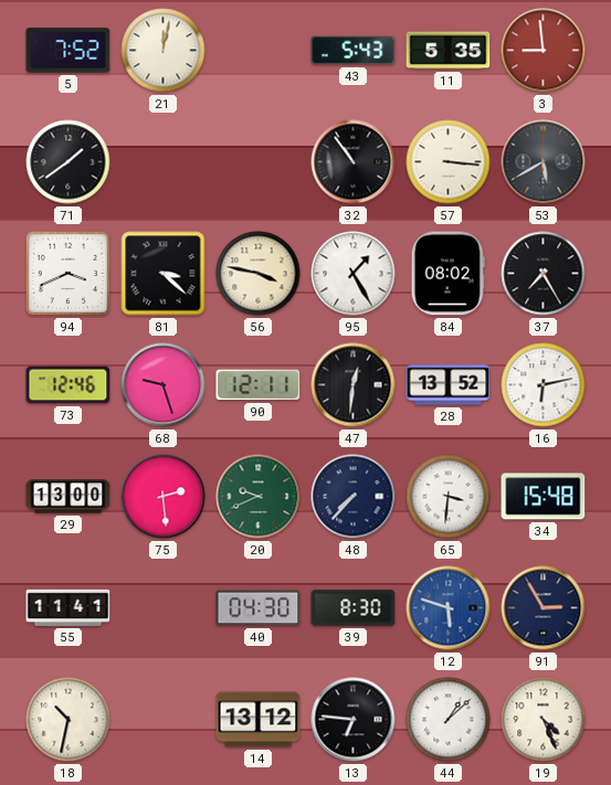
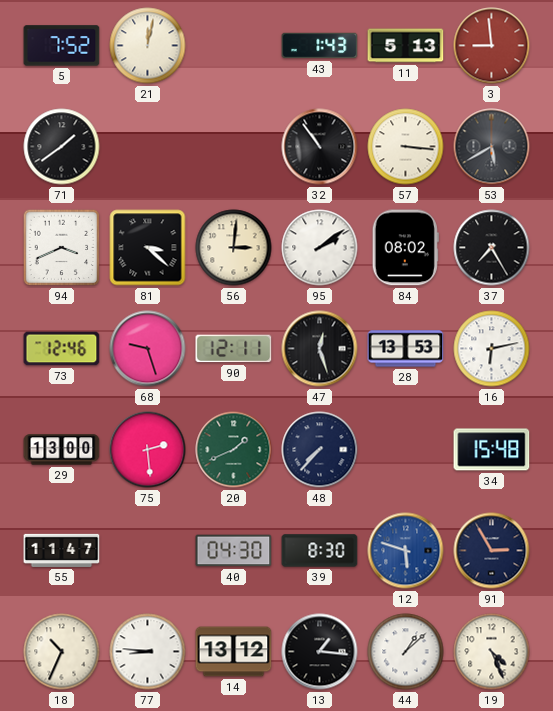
43: 5:43 -> 1:43
11: 5:35 -> 5:13
56: 3:47 -> 3:01
95: 1:25 -> 2:09
47: 12:31 -> 12:27
28: 13:52 -> 13:53
20: 9:41 -> 1:41
65: 3:31 -> none
55: 11:41 -> 11:47
18: 10:32 -> 10:34
77: none -> 8:46
13: 6:46 -> 1:16
